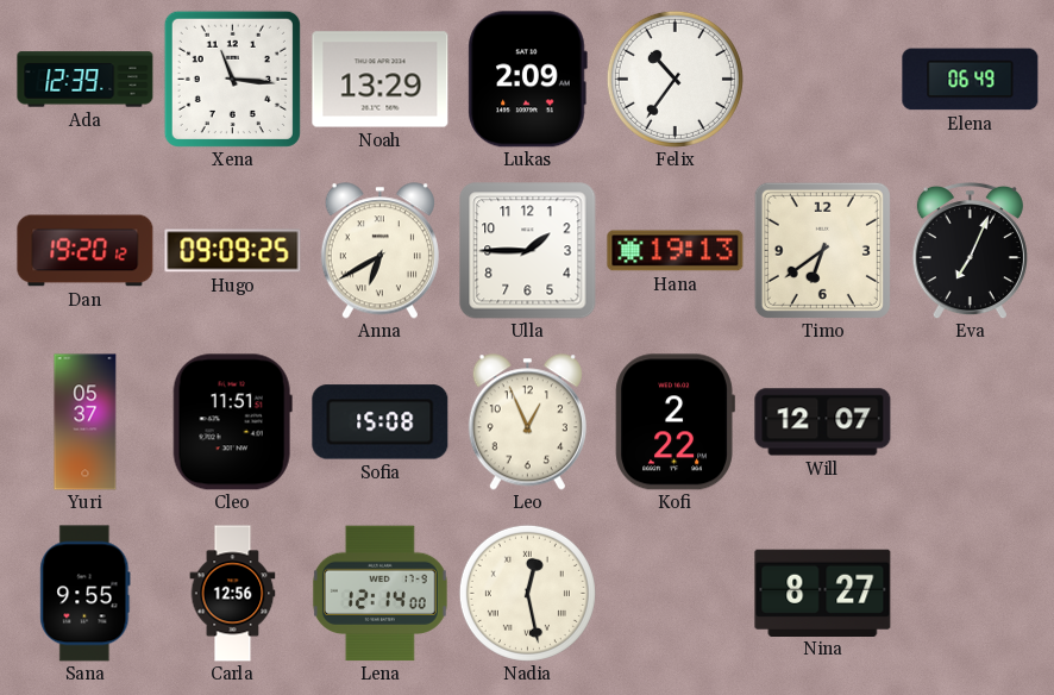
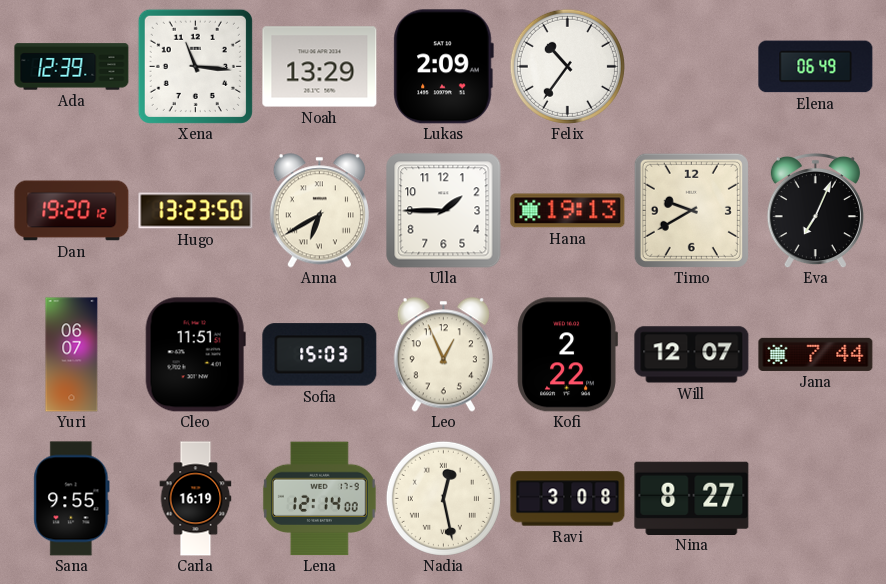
Hugo: 09:09 -> 13:23
Timo: 6:39 -> 9:40
Yuri: 05:37 -> 06:07
Sofia: 15:08 -> 15:03
Jana: none -> 7:44
Carla: 12:56 -> 16:19
Ravi: none -> 3:08
